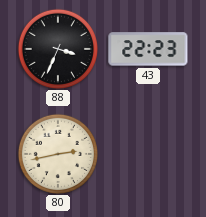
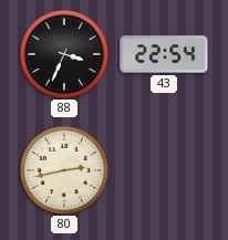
43: 22:23 -> 22:54
